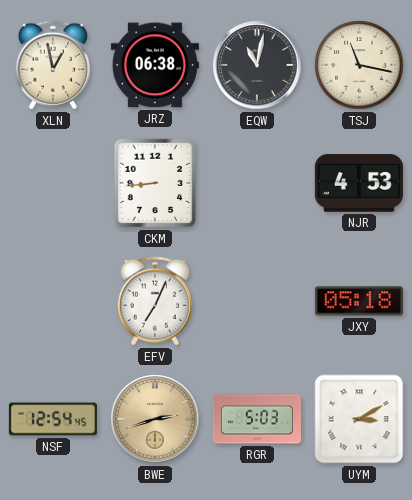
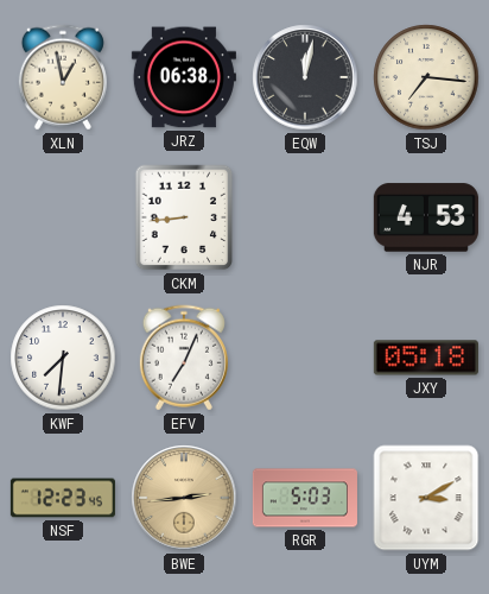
EQW: 11:02 -> 12:02
TSJ: 11:17 -> 7:16
KWF: none -> 7:31
NSF: 12:54 -> 12:23
BWE: 2:42 -> 2:44
